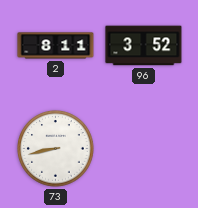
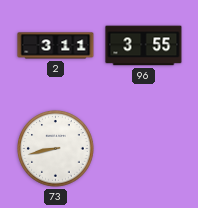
2: 8:11 -> 3:11
96: 3:52 -> 3:55
